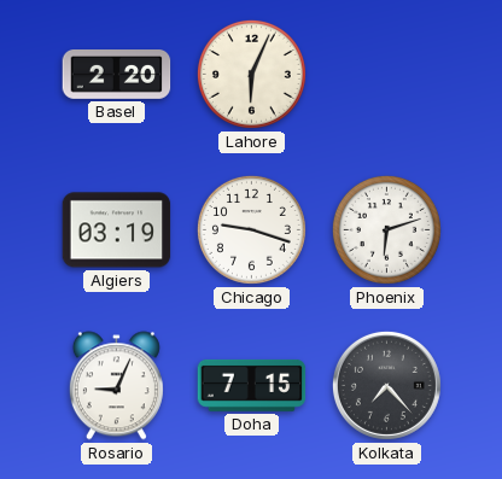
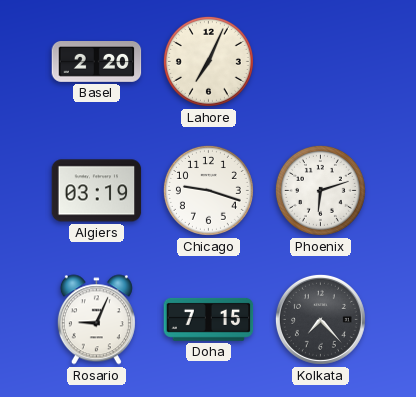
Lahore: 6:04 -> 7:04
